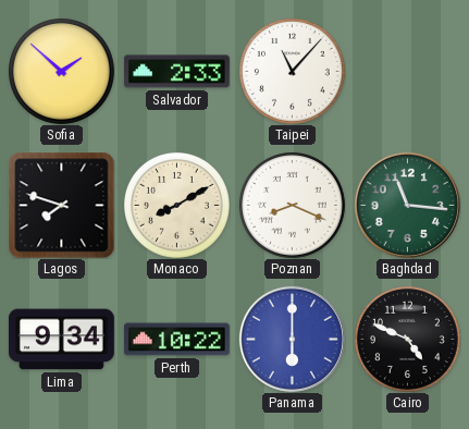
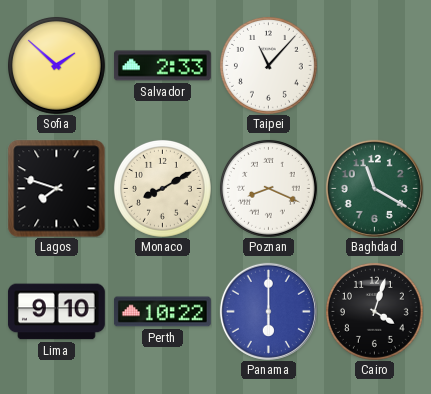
Baghdad: 11:16 -> 11:20
Lima: 9:34 -> 9:10
Cairo: 4:49 -> 4:03
